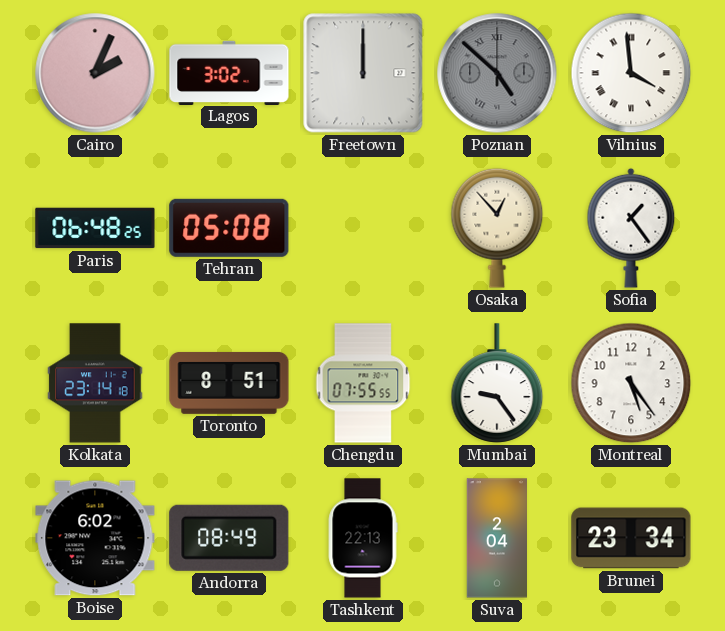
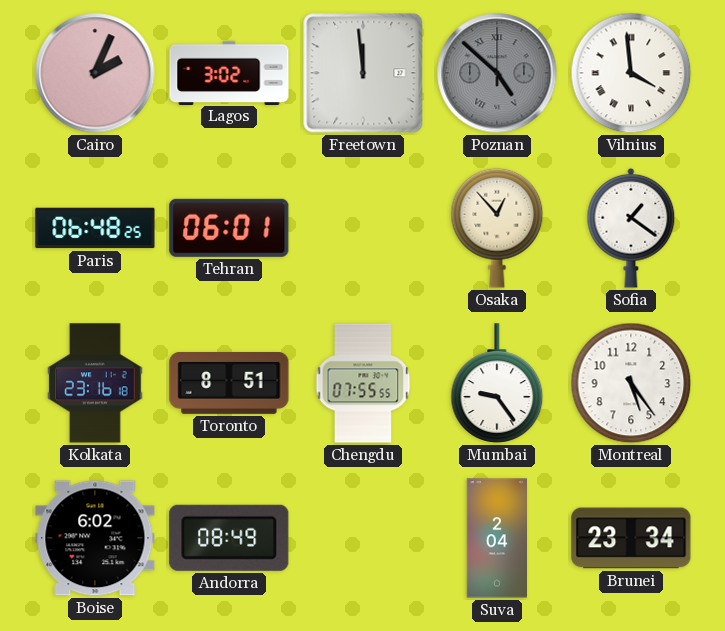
Freetown: 12:00 -> 11:59
Tehran: 05:08 -> 06:01
Sofia: 1:24 -> 1:21
Kolkata: 23:14 -> 23:16
Tashkent: 22:13 -> none
